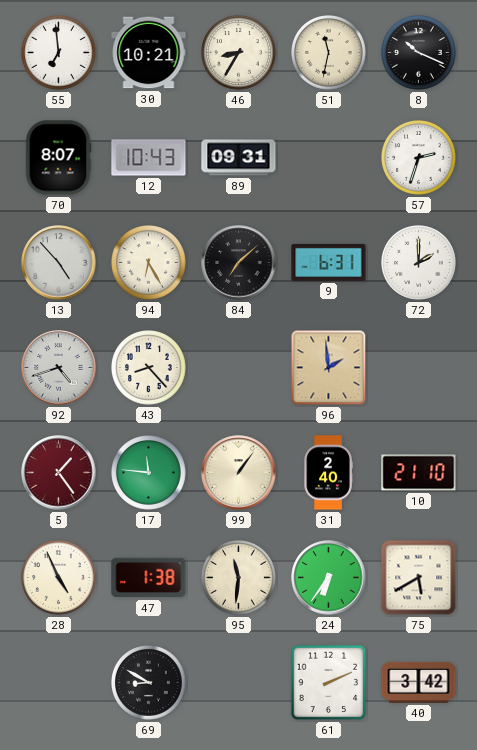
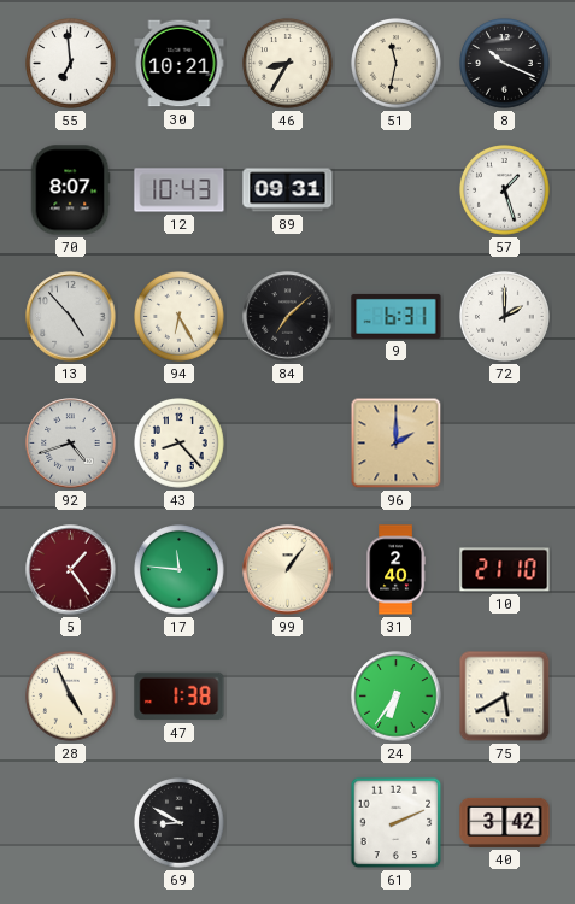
57: 2:33 -> 1:27
96: 1:59 -> 2:00
95: 11:31 -> none
